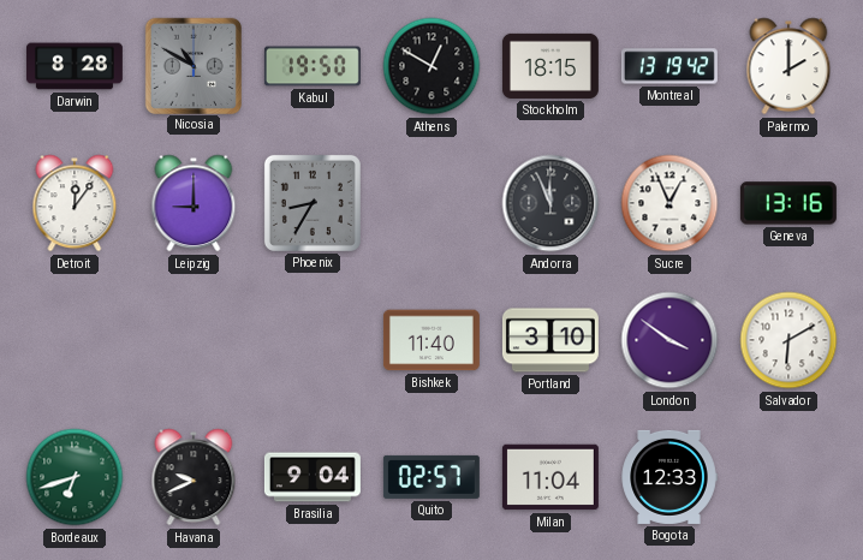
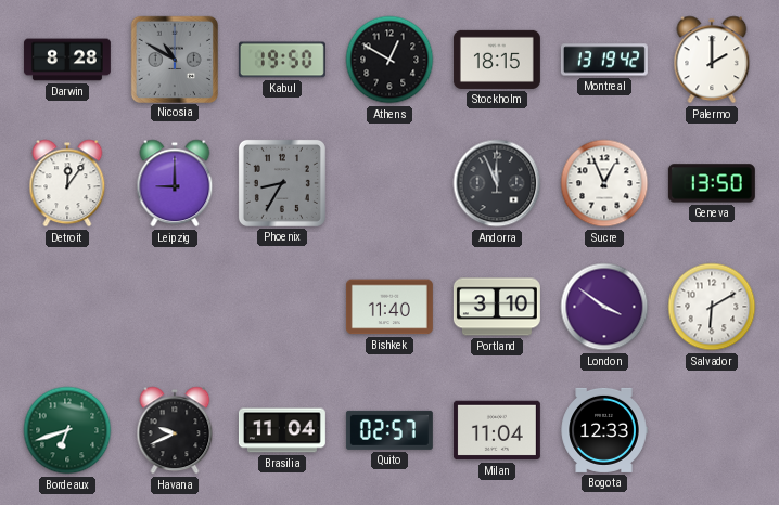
Geneva: 13:16 -> 13:50
Brasilia: 9:04 -> 11:04
